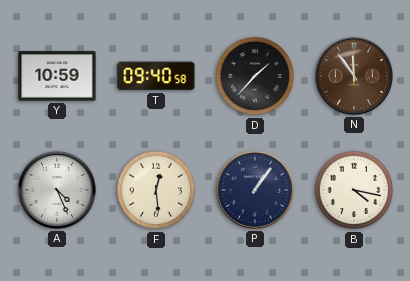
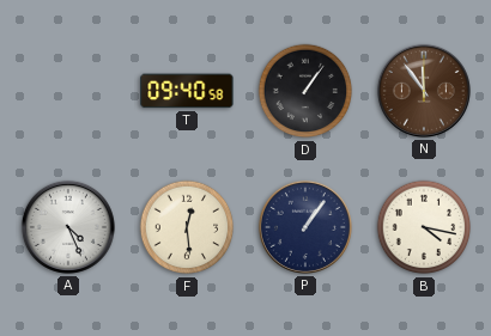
Y: 10:59 -> none
D: 1:37 -> 1:06
